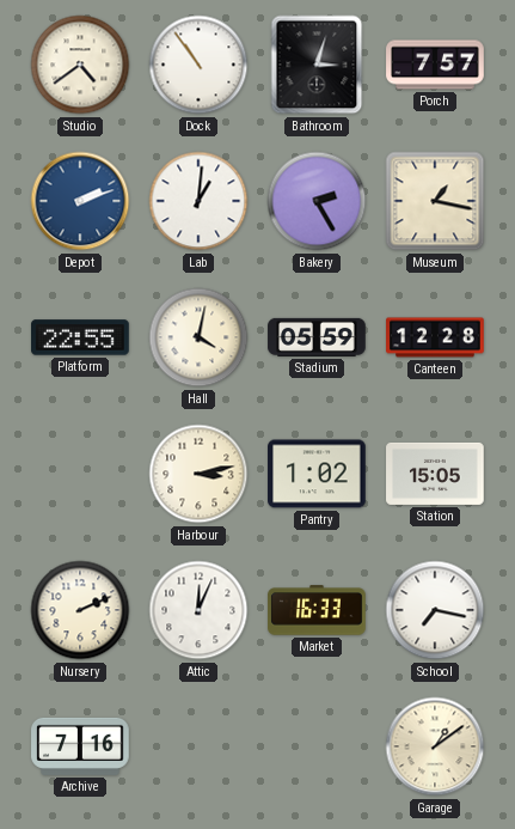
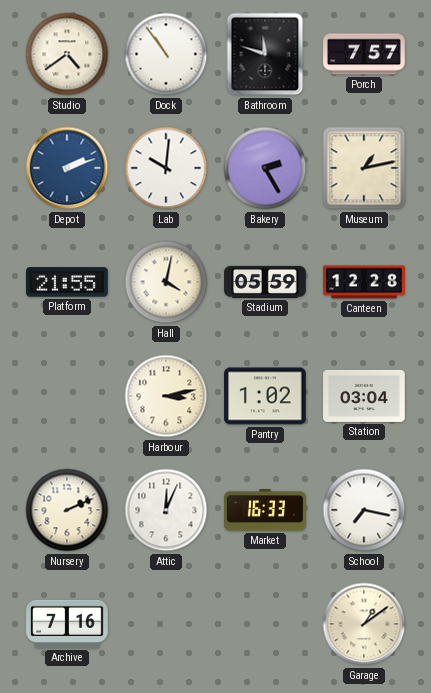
Bathroom: 3:03 -> 11:48
Lab: 1:01 -> 10:01
Museum: 1:17 -> 1:13
Platform: 22:55 -> 21:55
Station: 15:05 -> 03:04
